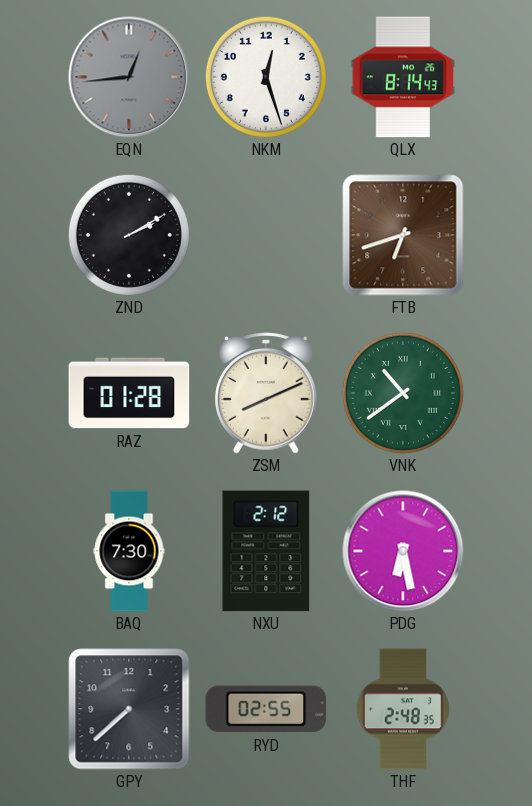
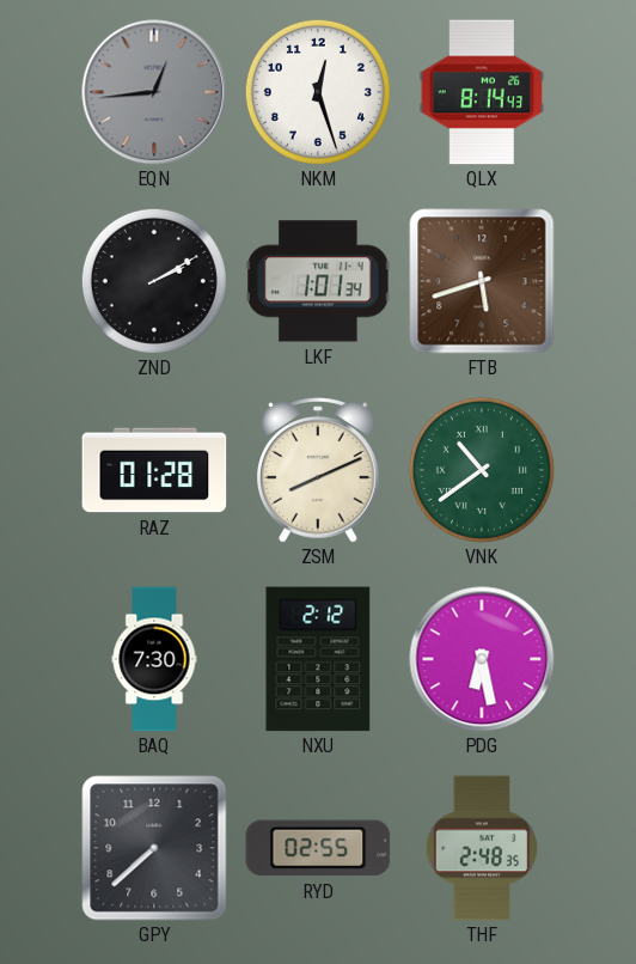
LKF: none -> 1:01
FTB: 6:42 -> 5:42
